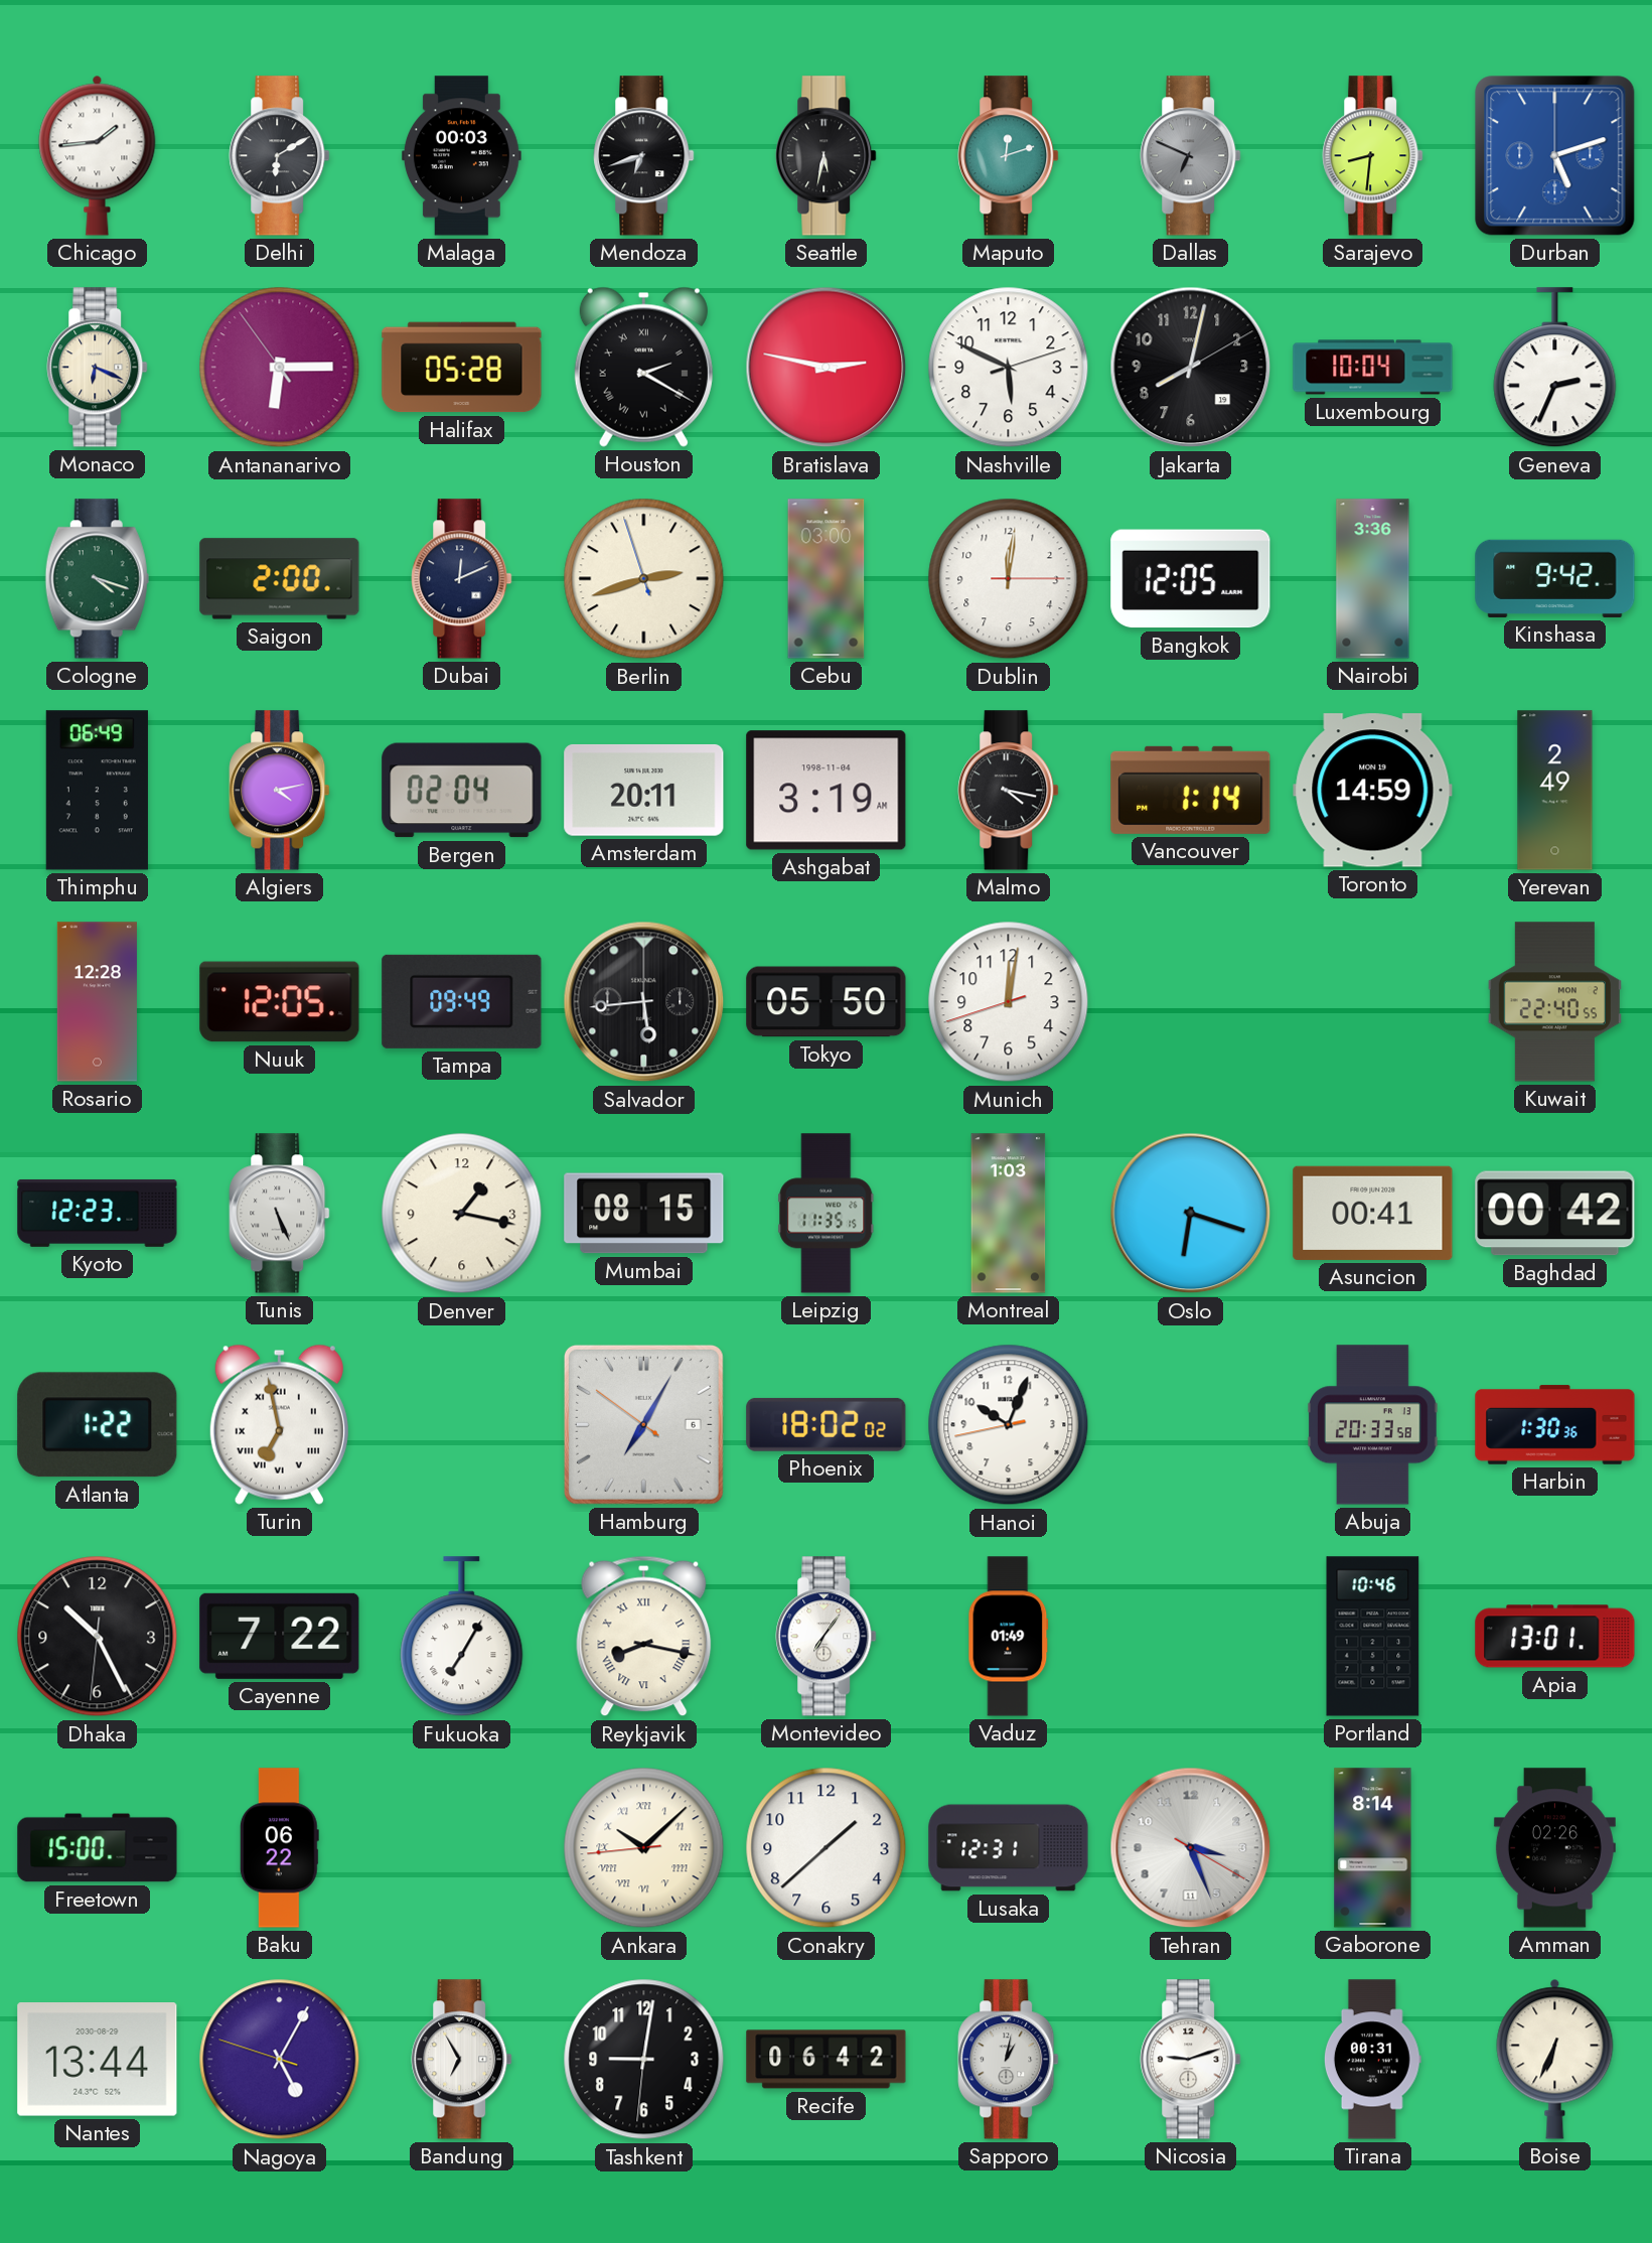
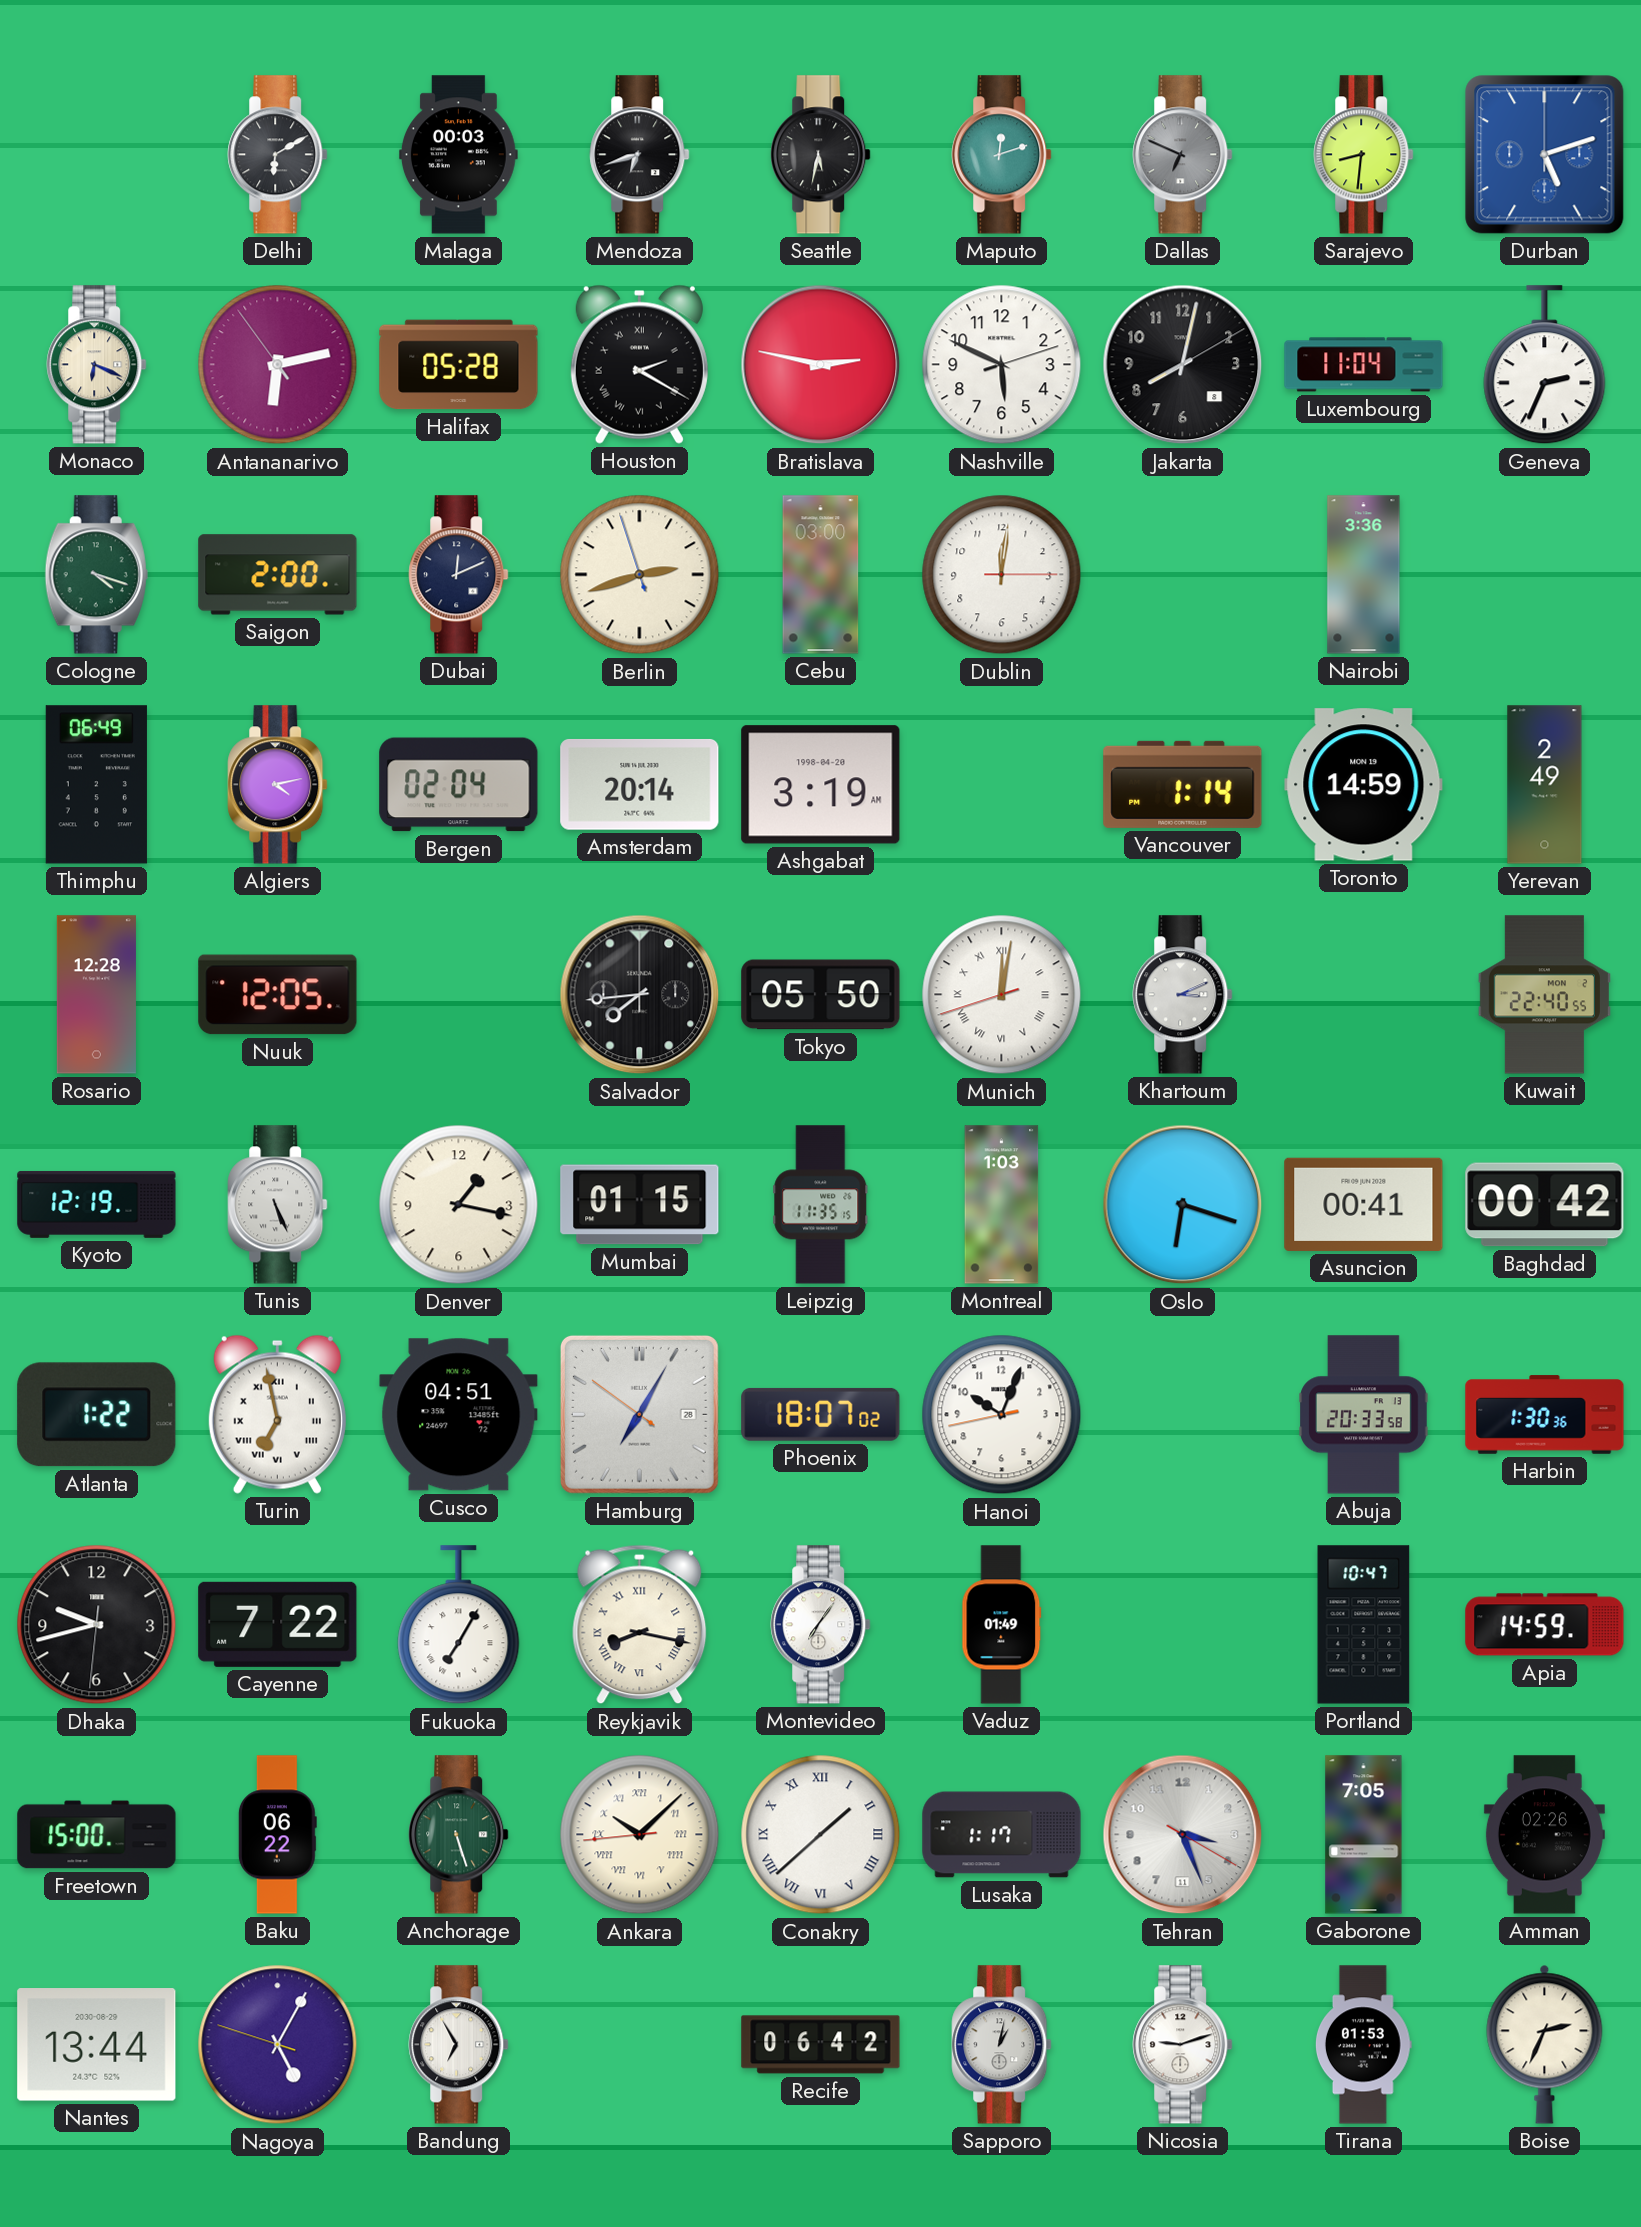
Chicago: 1:44 -> none
Antananarivo: 6:14 -> 6:12
Jakarta date: 19 -> 8
Luxembourg: 10:04 -> 11:04
Bangkok: 12:05 -> none
Kinshasa: 9:42 -> none
Amsterdam: 20:11 -> 20:14
Ashgabat date: 1998-11-04 -> 1998-04-20
Malmo: 4:17 -> none
Tampa: 09:49 -> none
Salvador: 5:44 -> 7:44
Munich numerals: Arabic -> Roman
Khartoum: none -> 3:11
Kyoto: 12:23 -> 12:19
Mumbai: 08:15 -> 01:15
Cusco: none -> 04:51
Hamburg date: 6 -> 28
Phoenix: 18:02 -> 18:07
Dhaka: 10:25 -> 9:42
Portland: 10:46 -> 10:47
Apia: 13:01 -> 14:59
Anchorage: none -> 5:27
Conakry numerals: Arabic -> Roman
Lusaka: 12:31 -> 1:17
Gaborone: 8:14 -> 7:05
Tashkent: 9:01 -> none
Tirana: 00:31 -> 01:53
Boise: 6:34 -> 2:34
